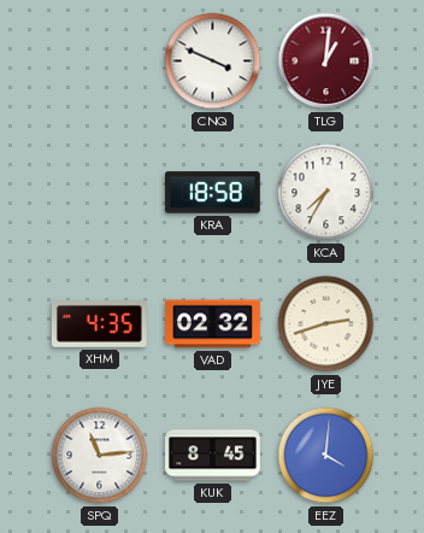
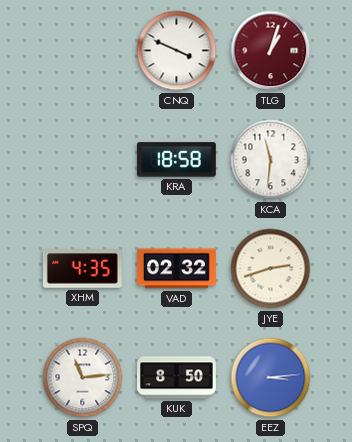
TLG: 1:01 -> 1:03
KCA: 7:35 -> 11:31
KUK: 8:45 -> 8:50
EEZ: 4:01 -> 3:14
